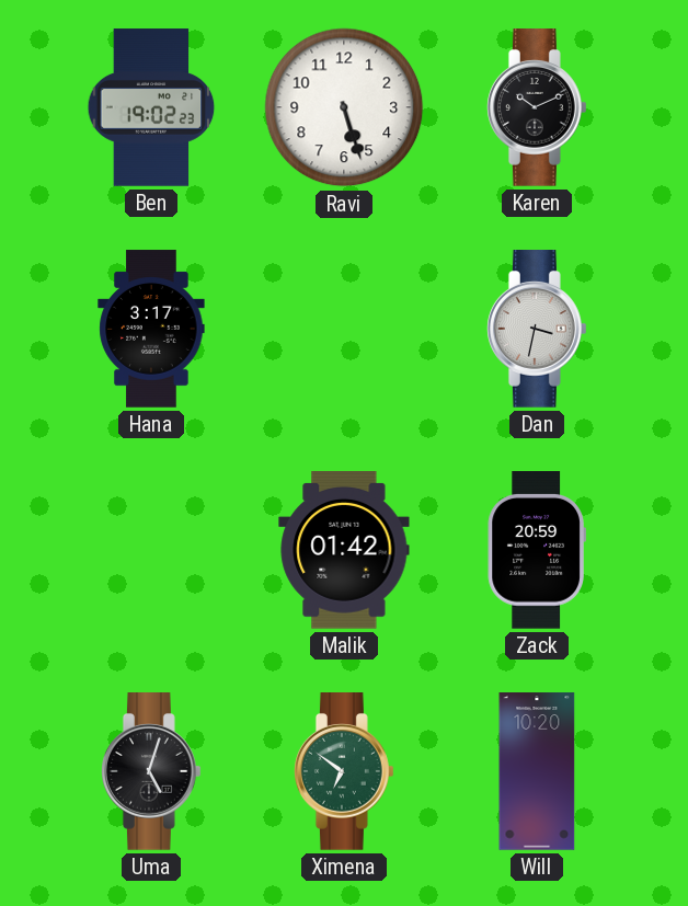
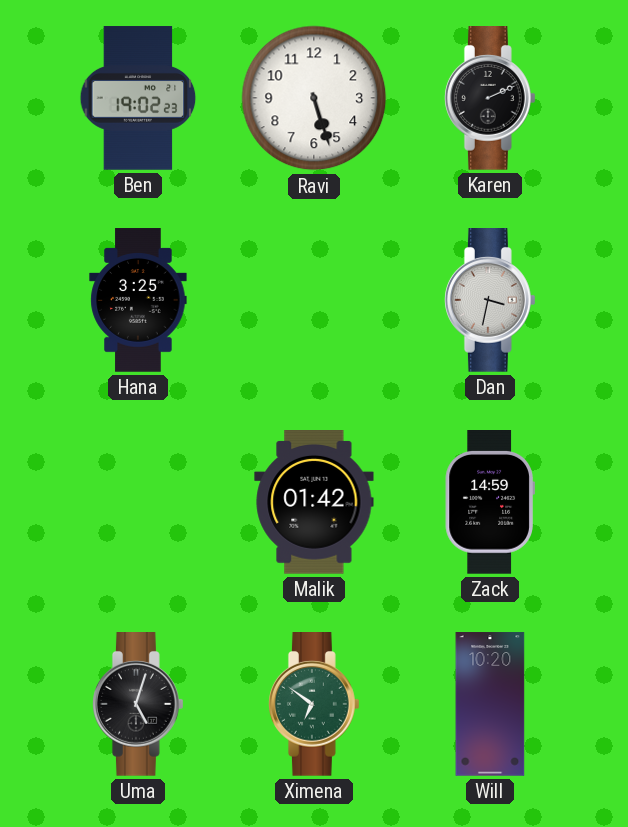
Karen: 10:11 -> 2:11
Hana: 3:17 -> 3:25
Zack: 20:59 -> 14:59
